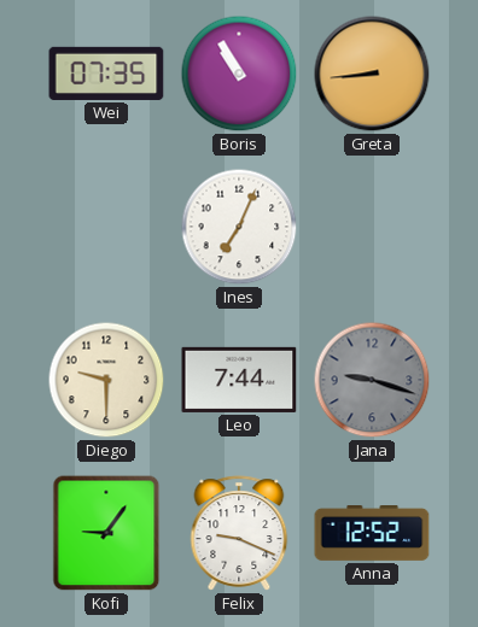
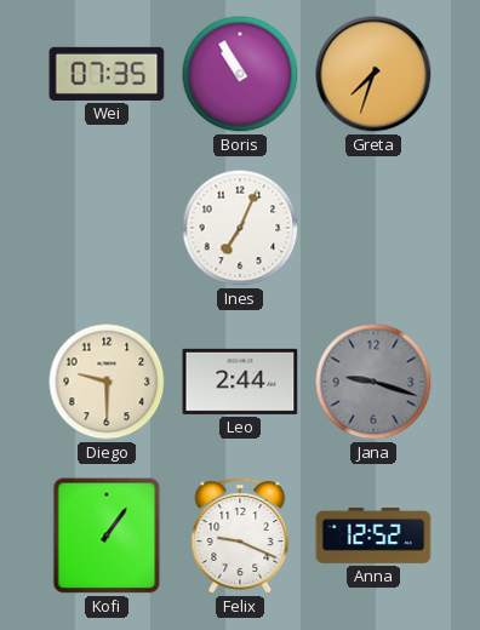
Greta: 8:44 -> 7:33
Leo: 7:44 -> 2:44
Kofi: 9:06 -> 1:06
